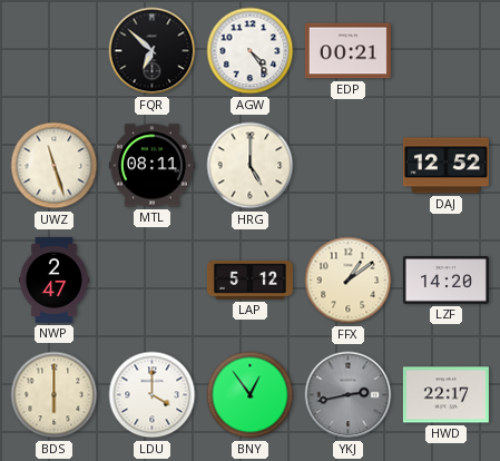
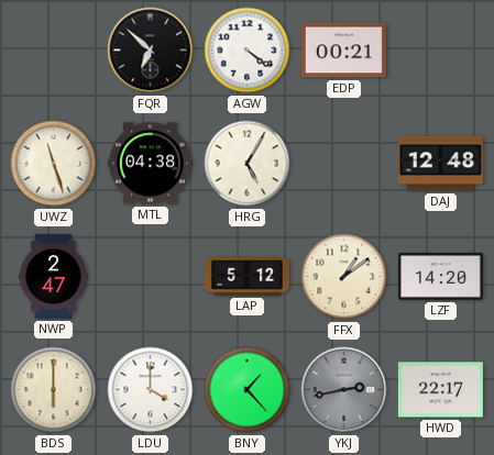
AGW: 4:24 -> 4:21
MTL: 08:11 -> 04:38
HRG: 5:00 -> 5:05
DAJ: 12:52 -> 12:48
BNY: 12:54 -> 1:23
